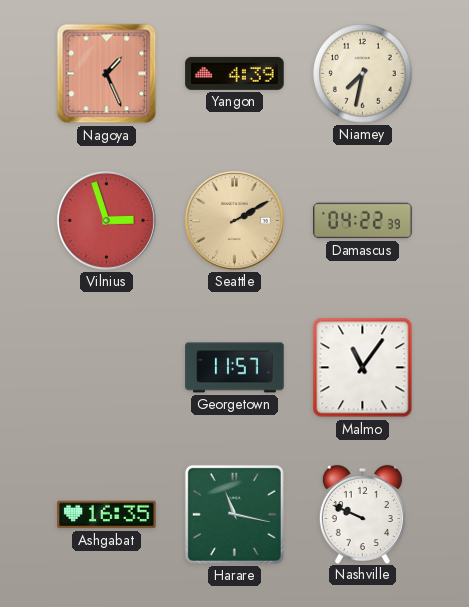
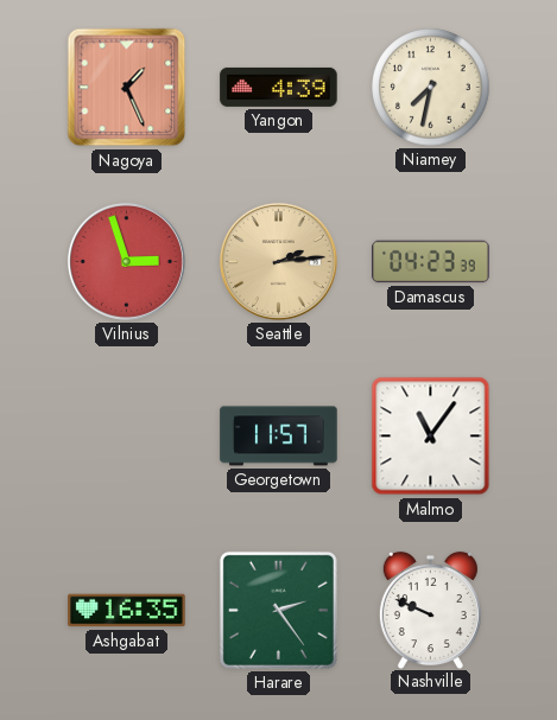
Seattle: 2:10 -> 2:14
Damascus: 04:22 -> 04:23
Harare: 11:17 -> 2:24
